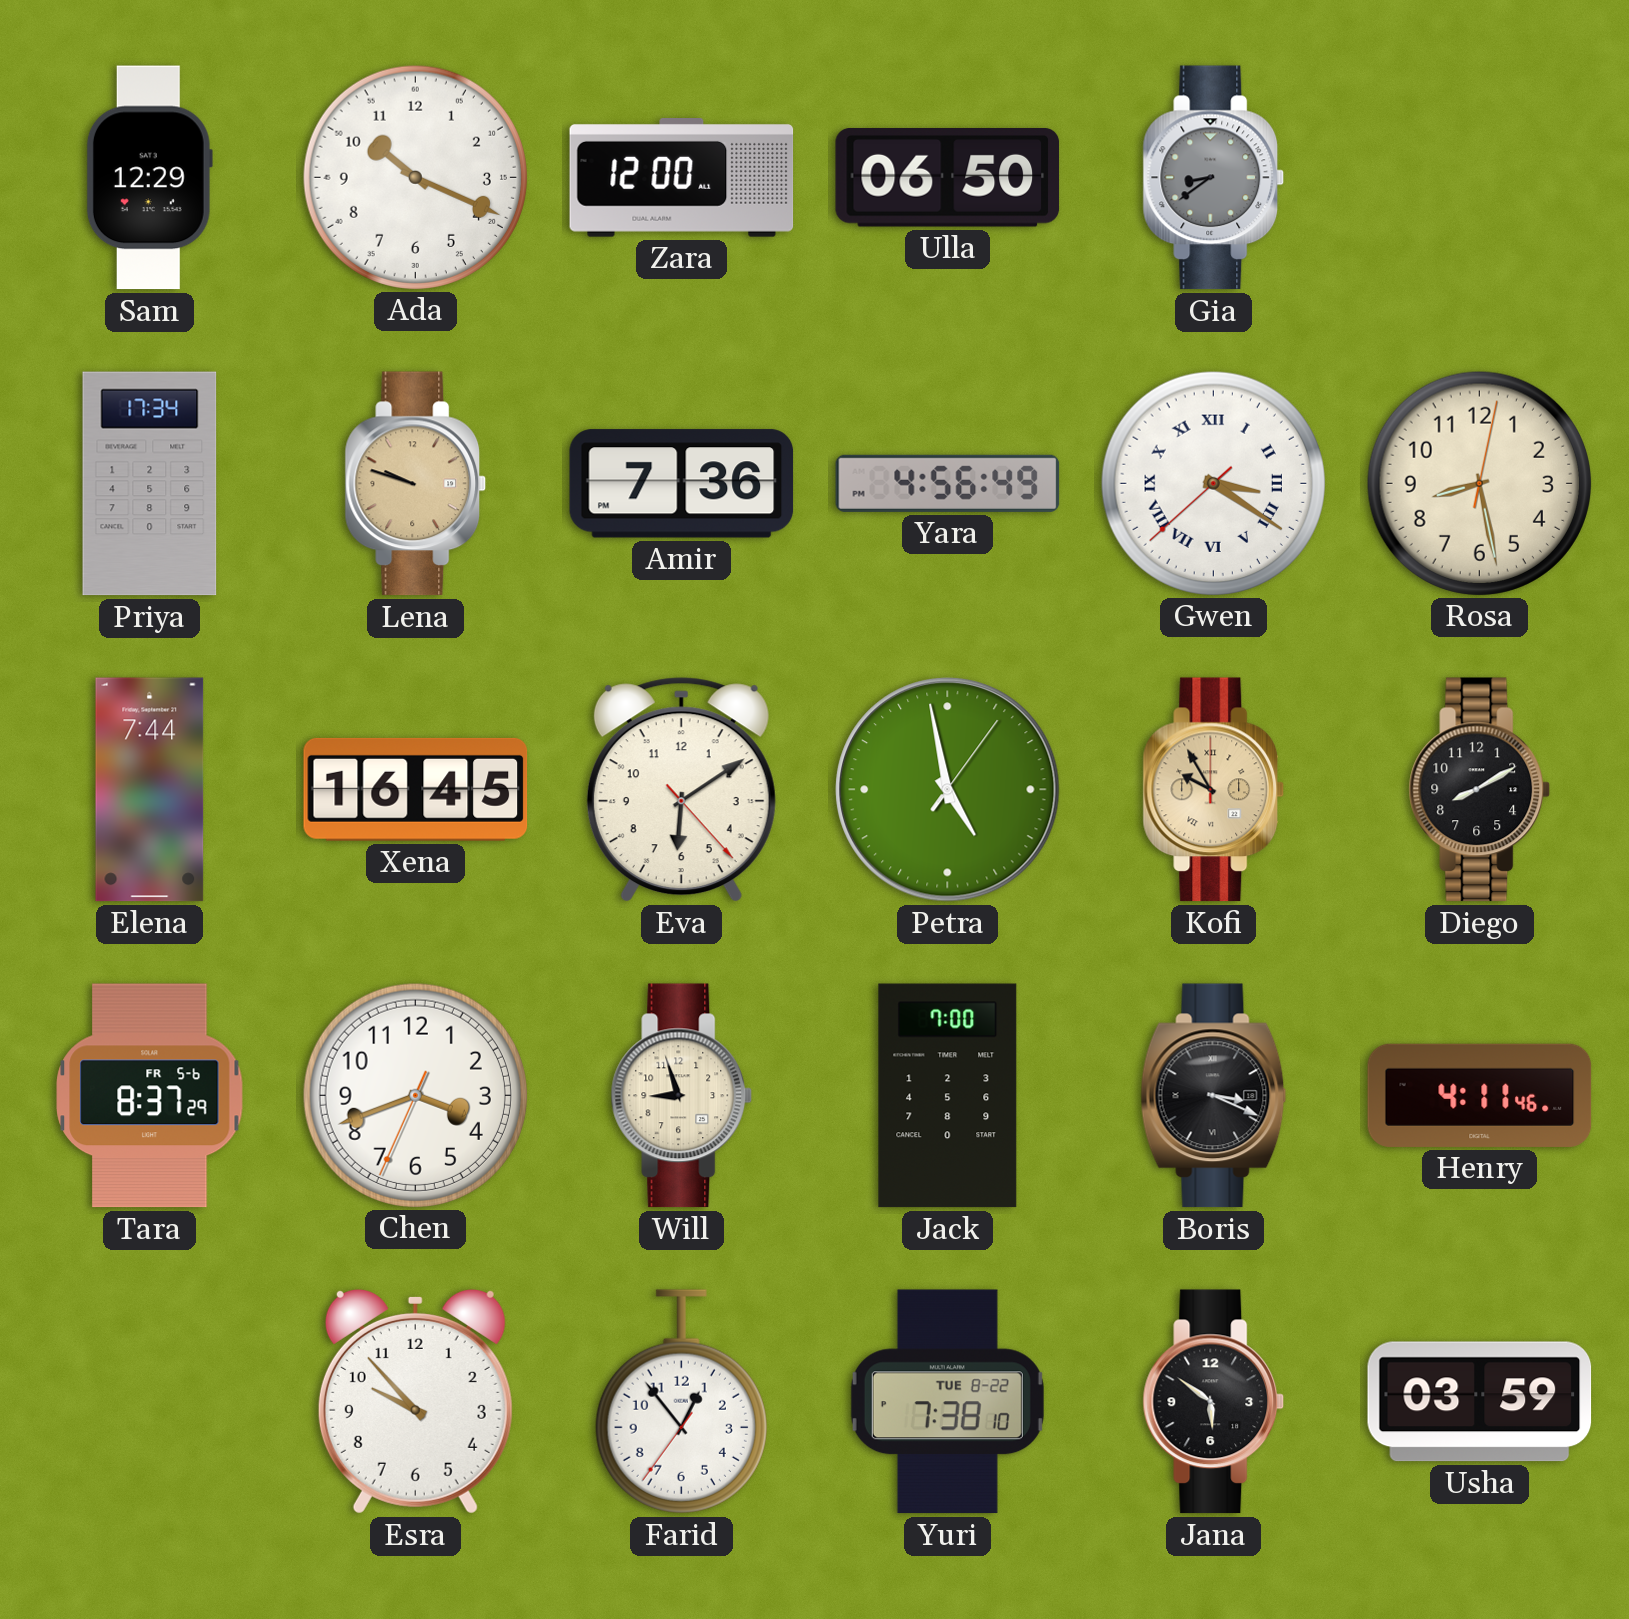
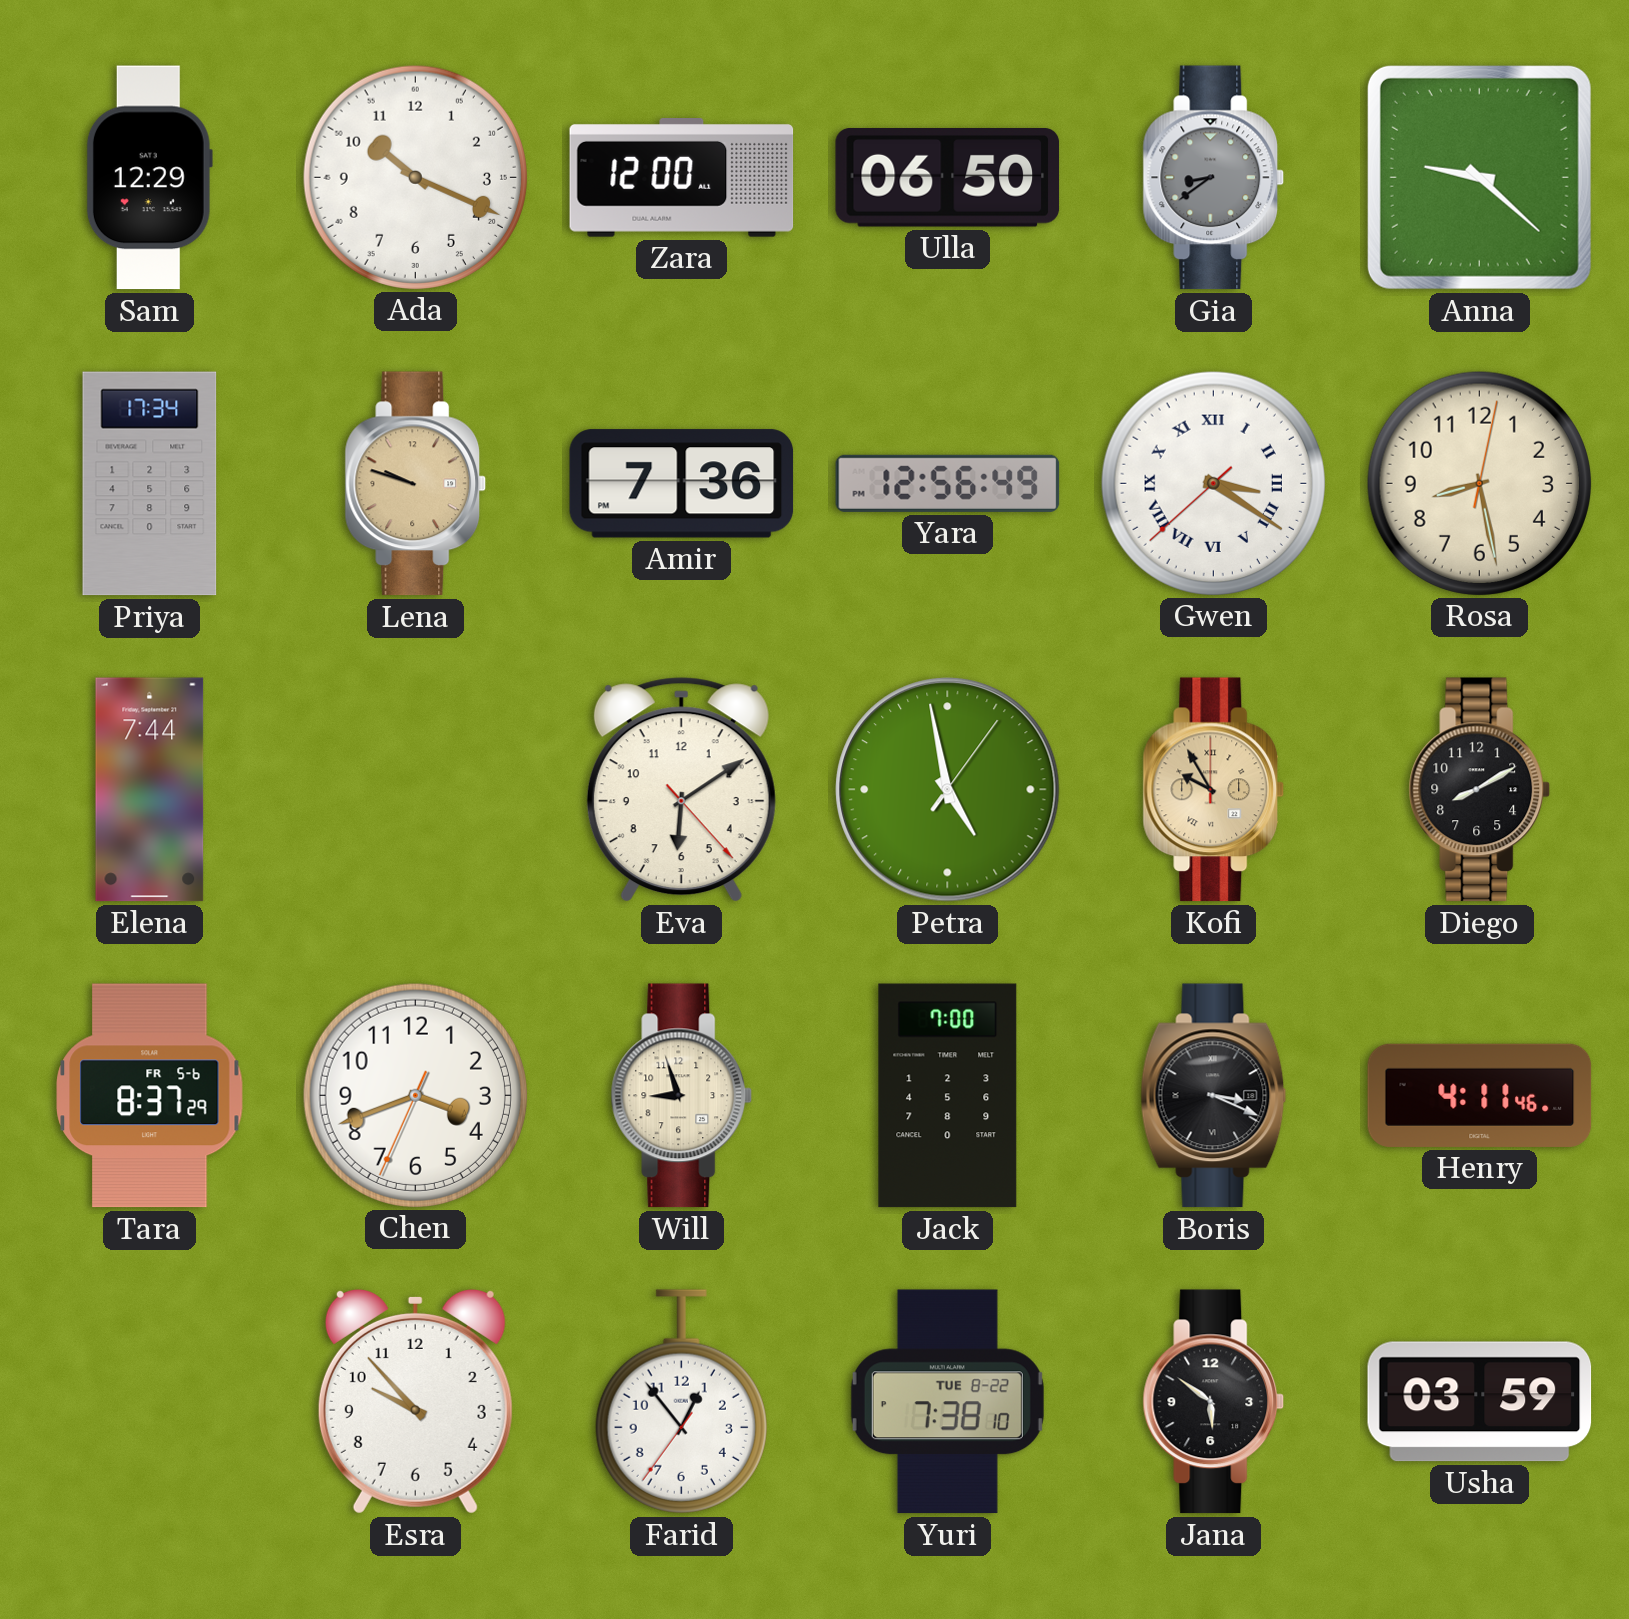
Anna: none -> 9:22
Yara: 4:56 -> 12:56
Xena: 16:45 -> none
